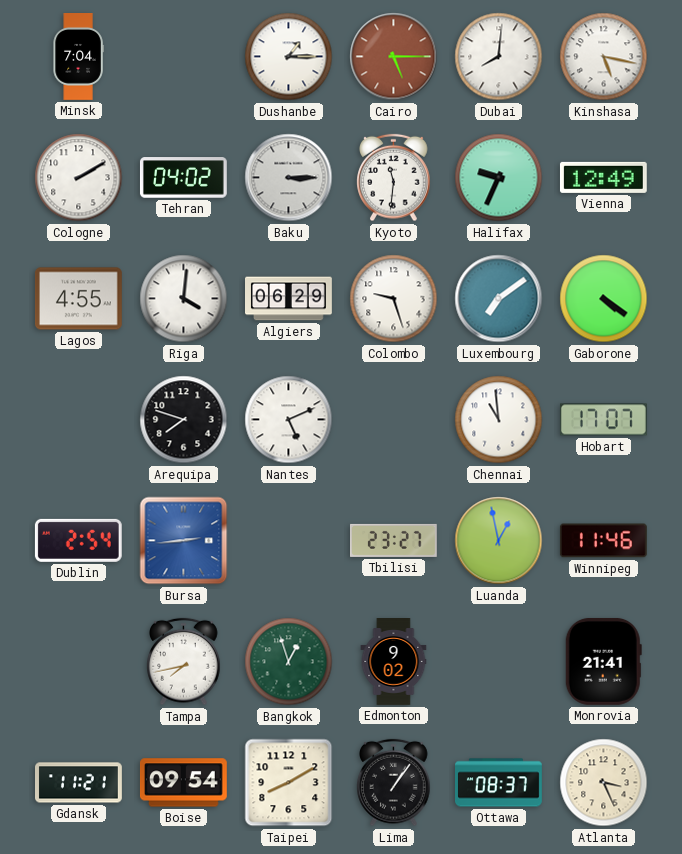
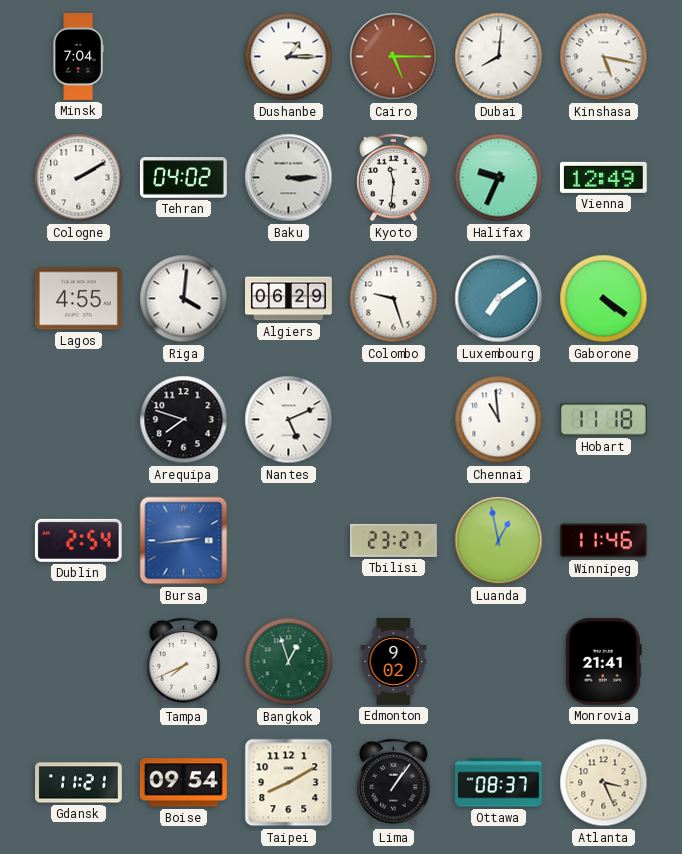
Hobart: 17:07 -> 11:18
Tampa: 7:43 -> 7:41
